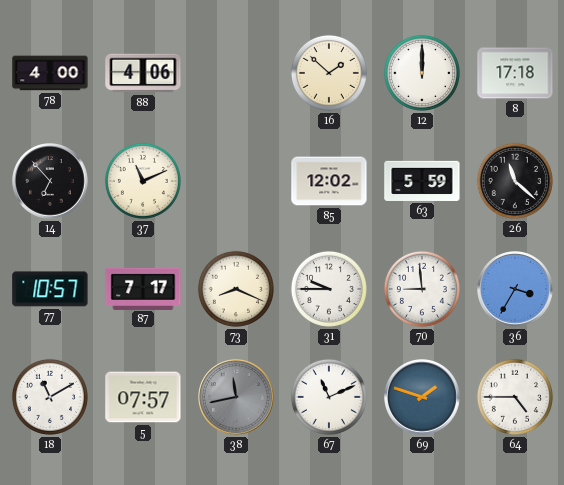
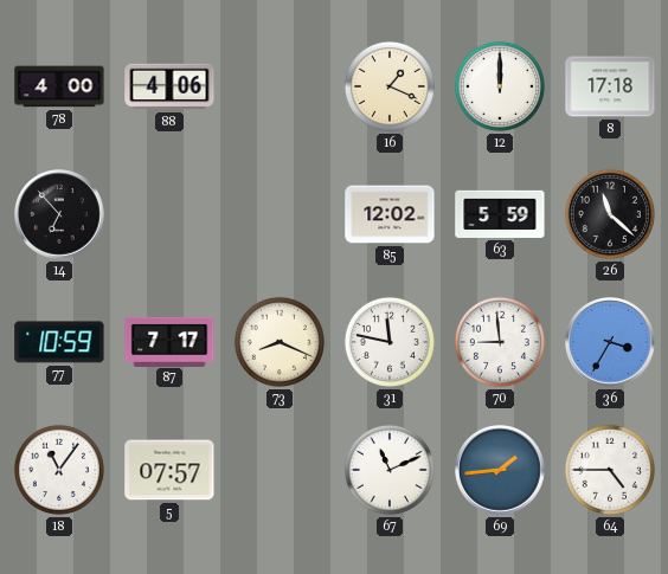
16: 1:52 -> 1:19
37: 11:11 -> none
77: 10:57 -> 10:59
31: 9:45 -> 11:47
18: 11:10 -> 11:06
38: 11:43 -> none
69: 1:48 -> 1:44
